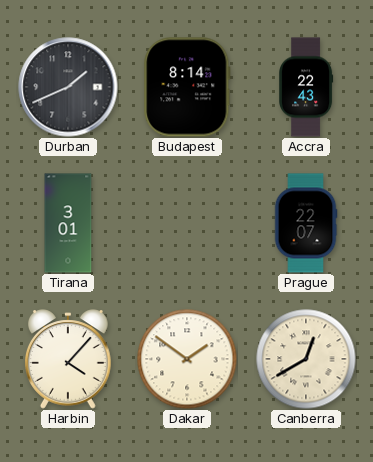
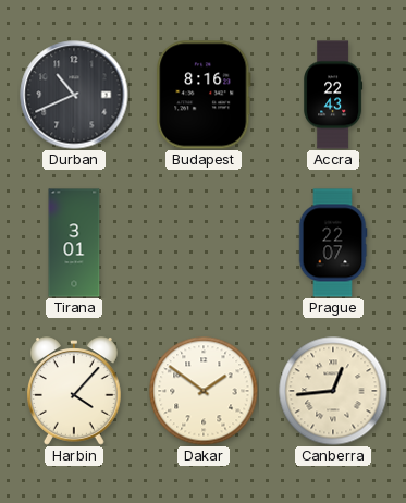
Durban: 1:41 -> 10:41
Budapest: 8:14 -> 8:16
Canberra: 12:40 -> 12:44
